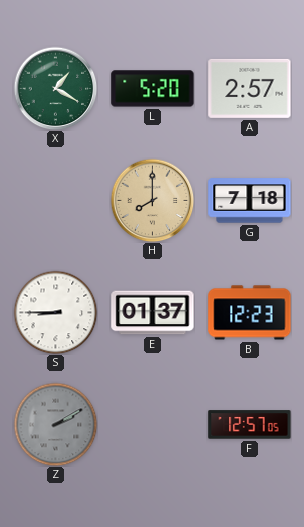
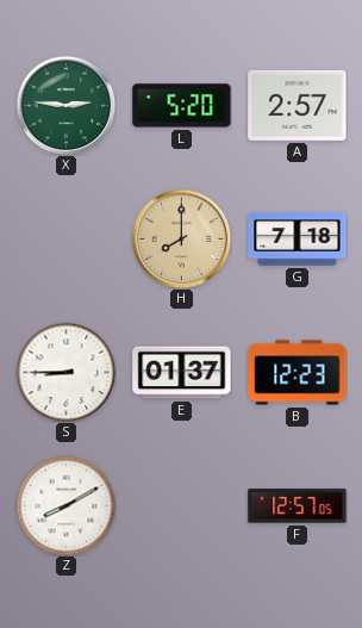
X: 1:20 -> 2:46
Z: 2:10 -> 8:10
Z dial: grey -> white
